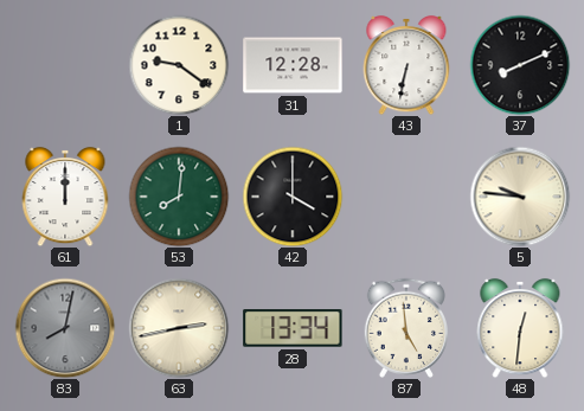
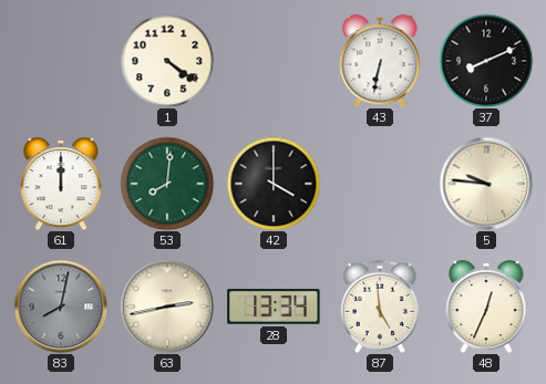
1: 9:21 -> 4:21
31: 12:28 -> none
48: 12:31 -> 12:34
